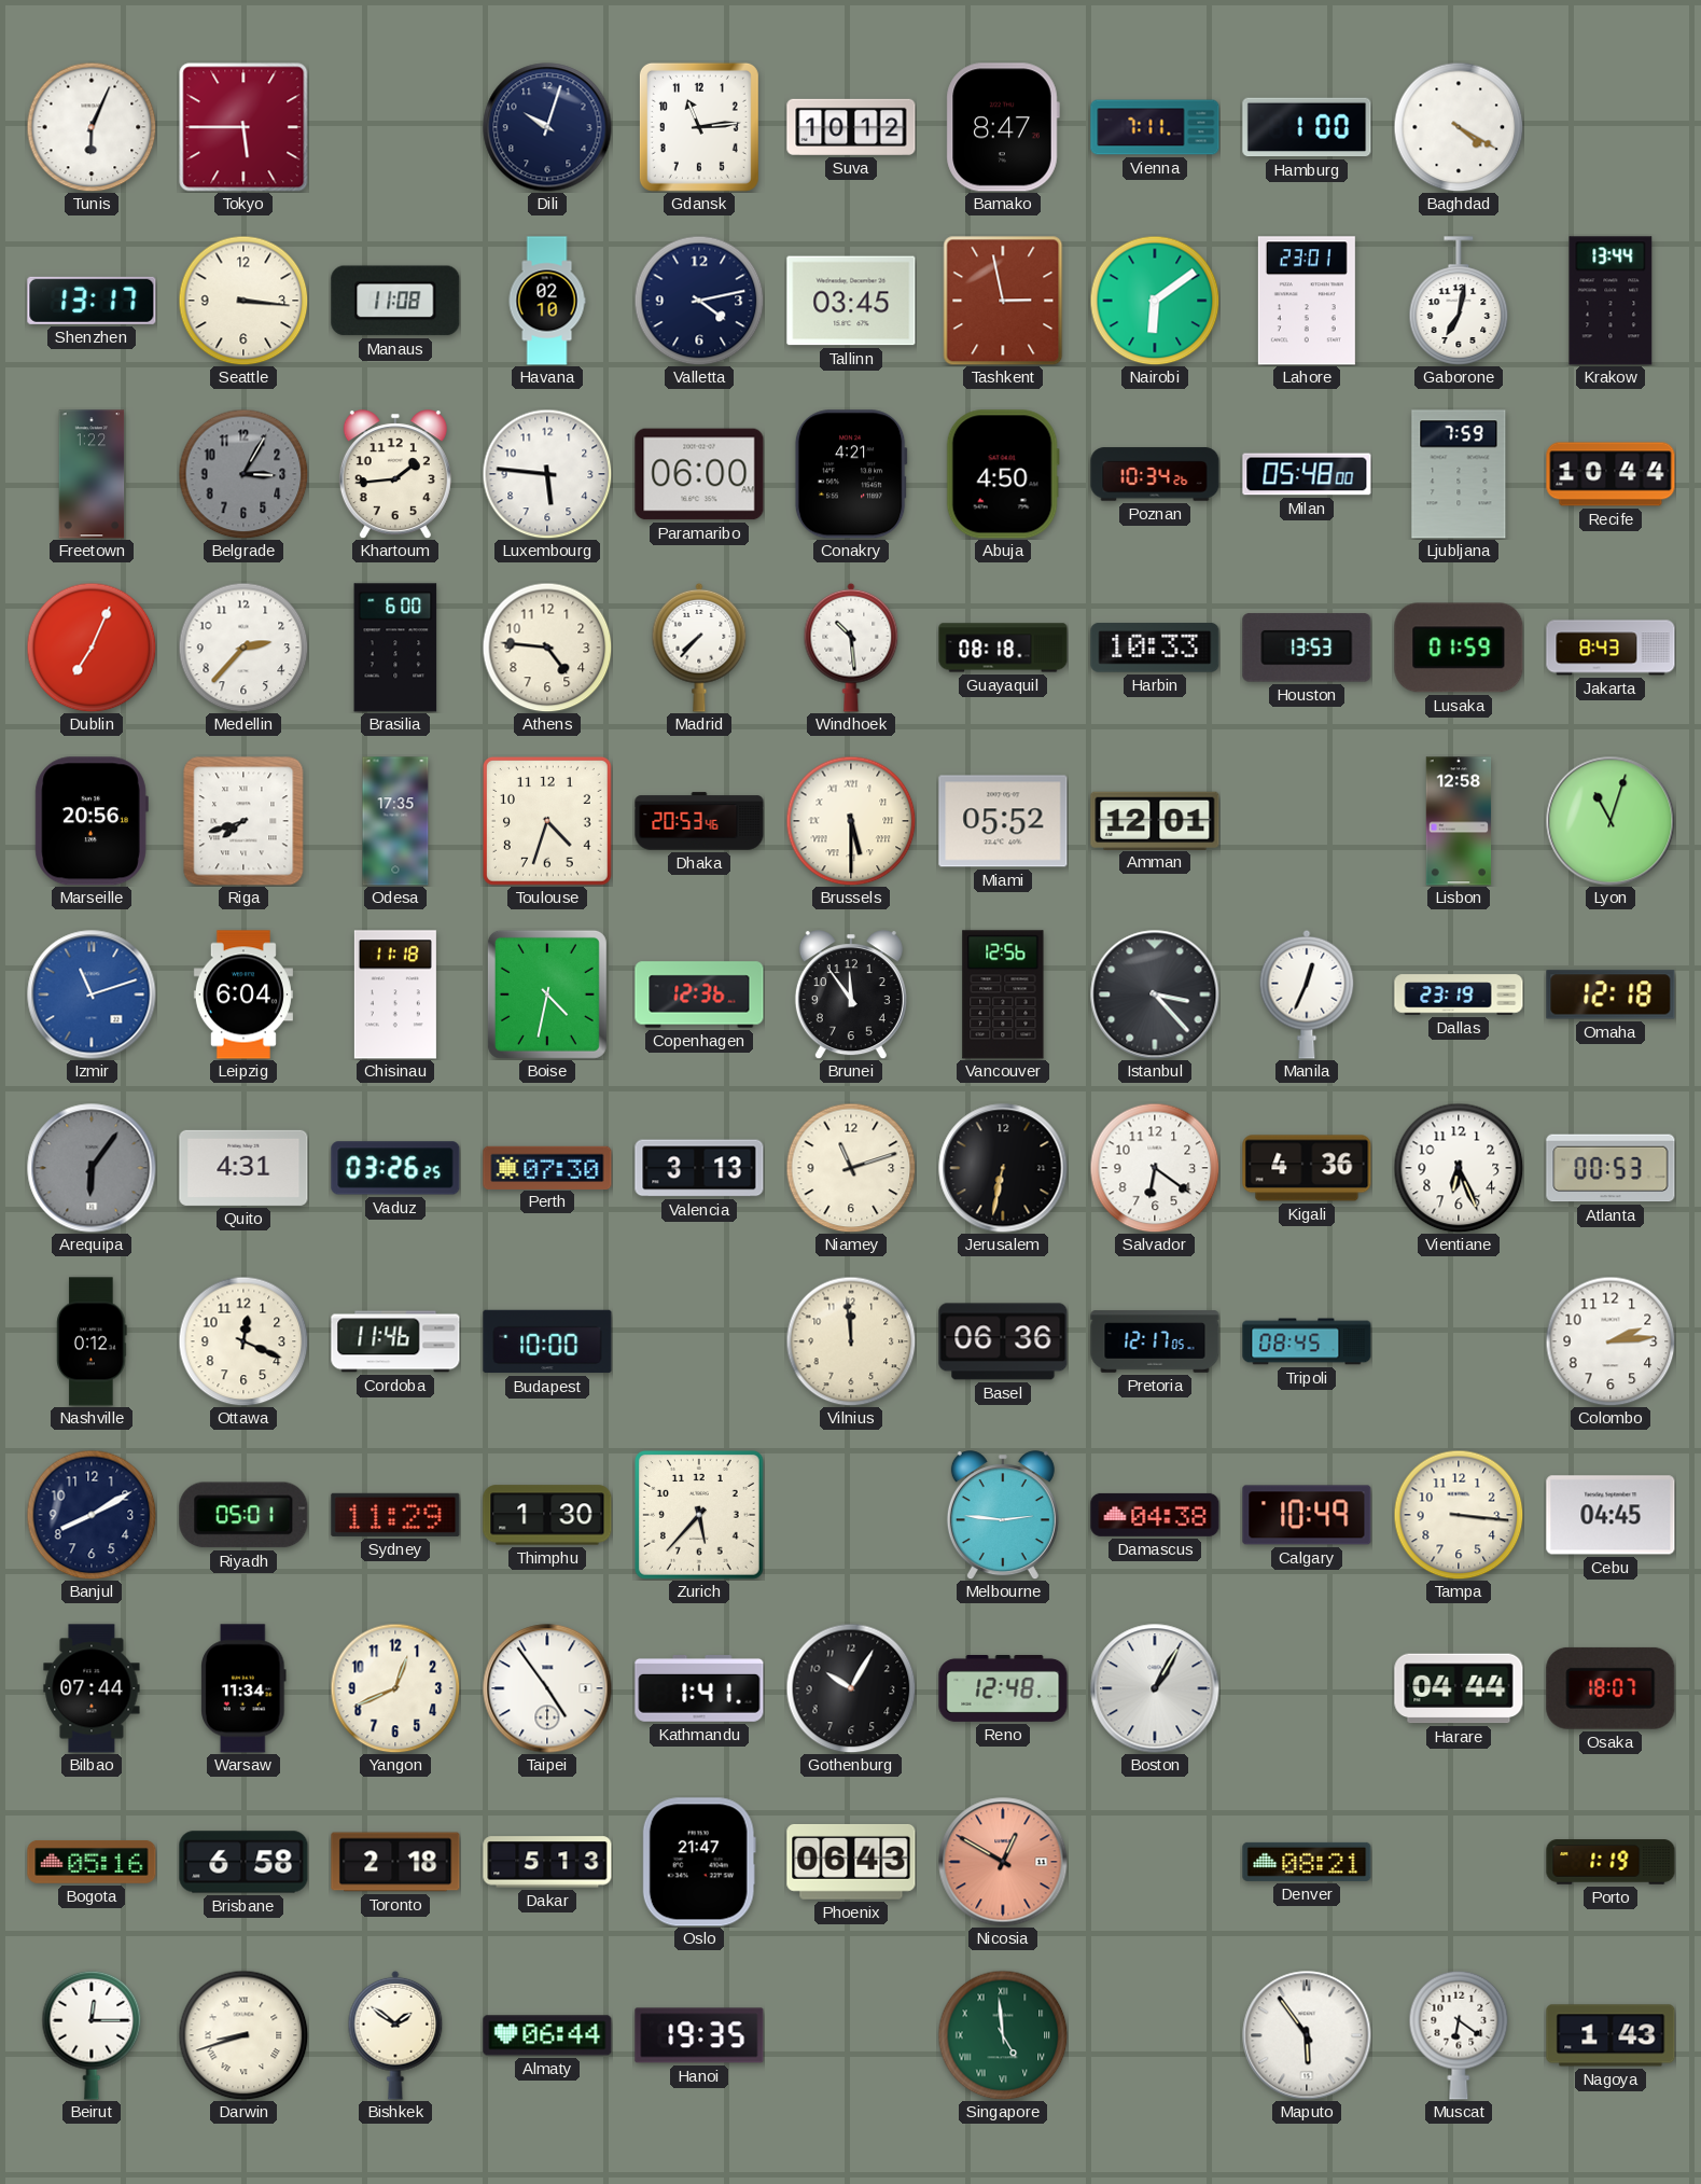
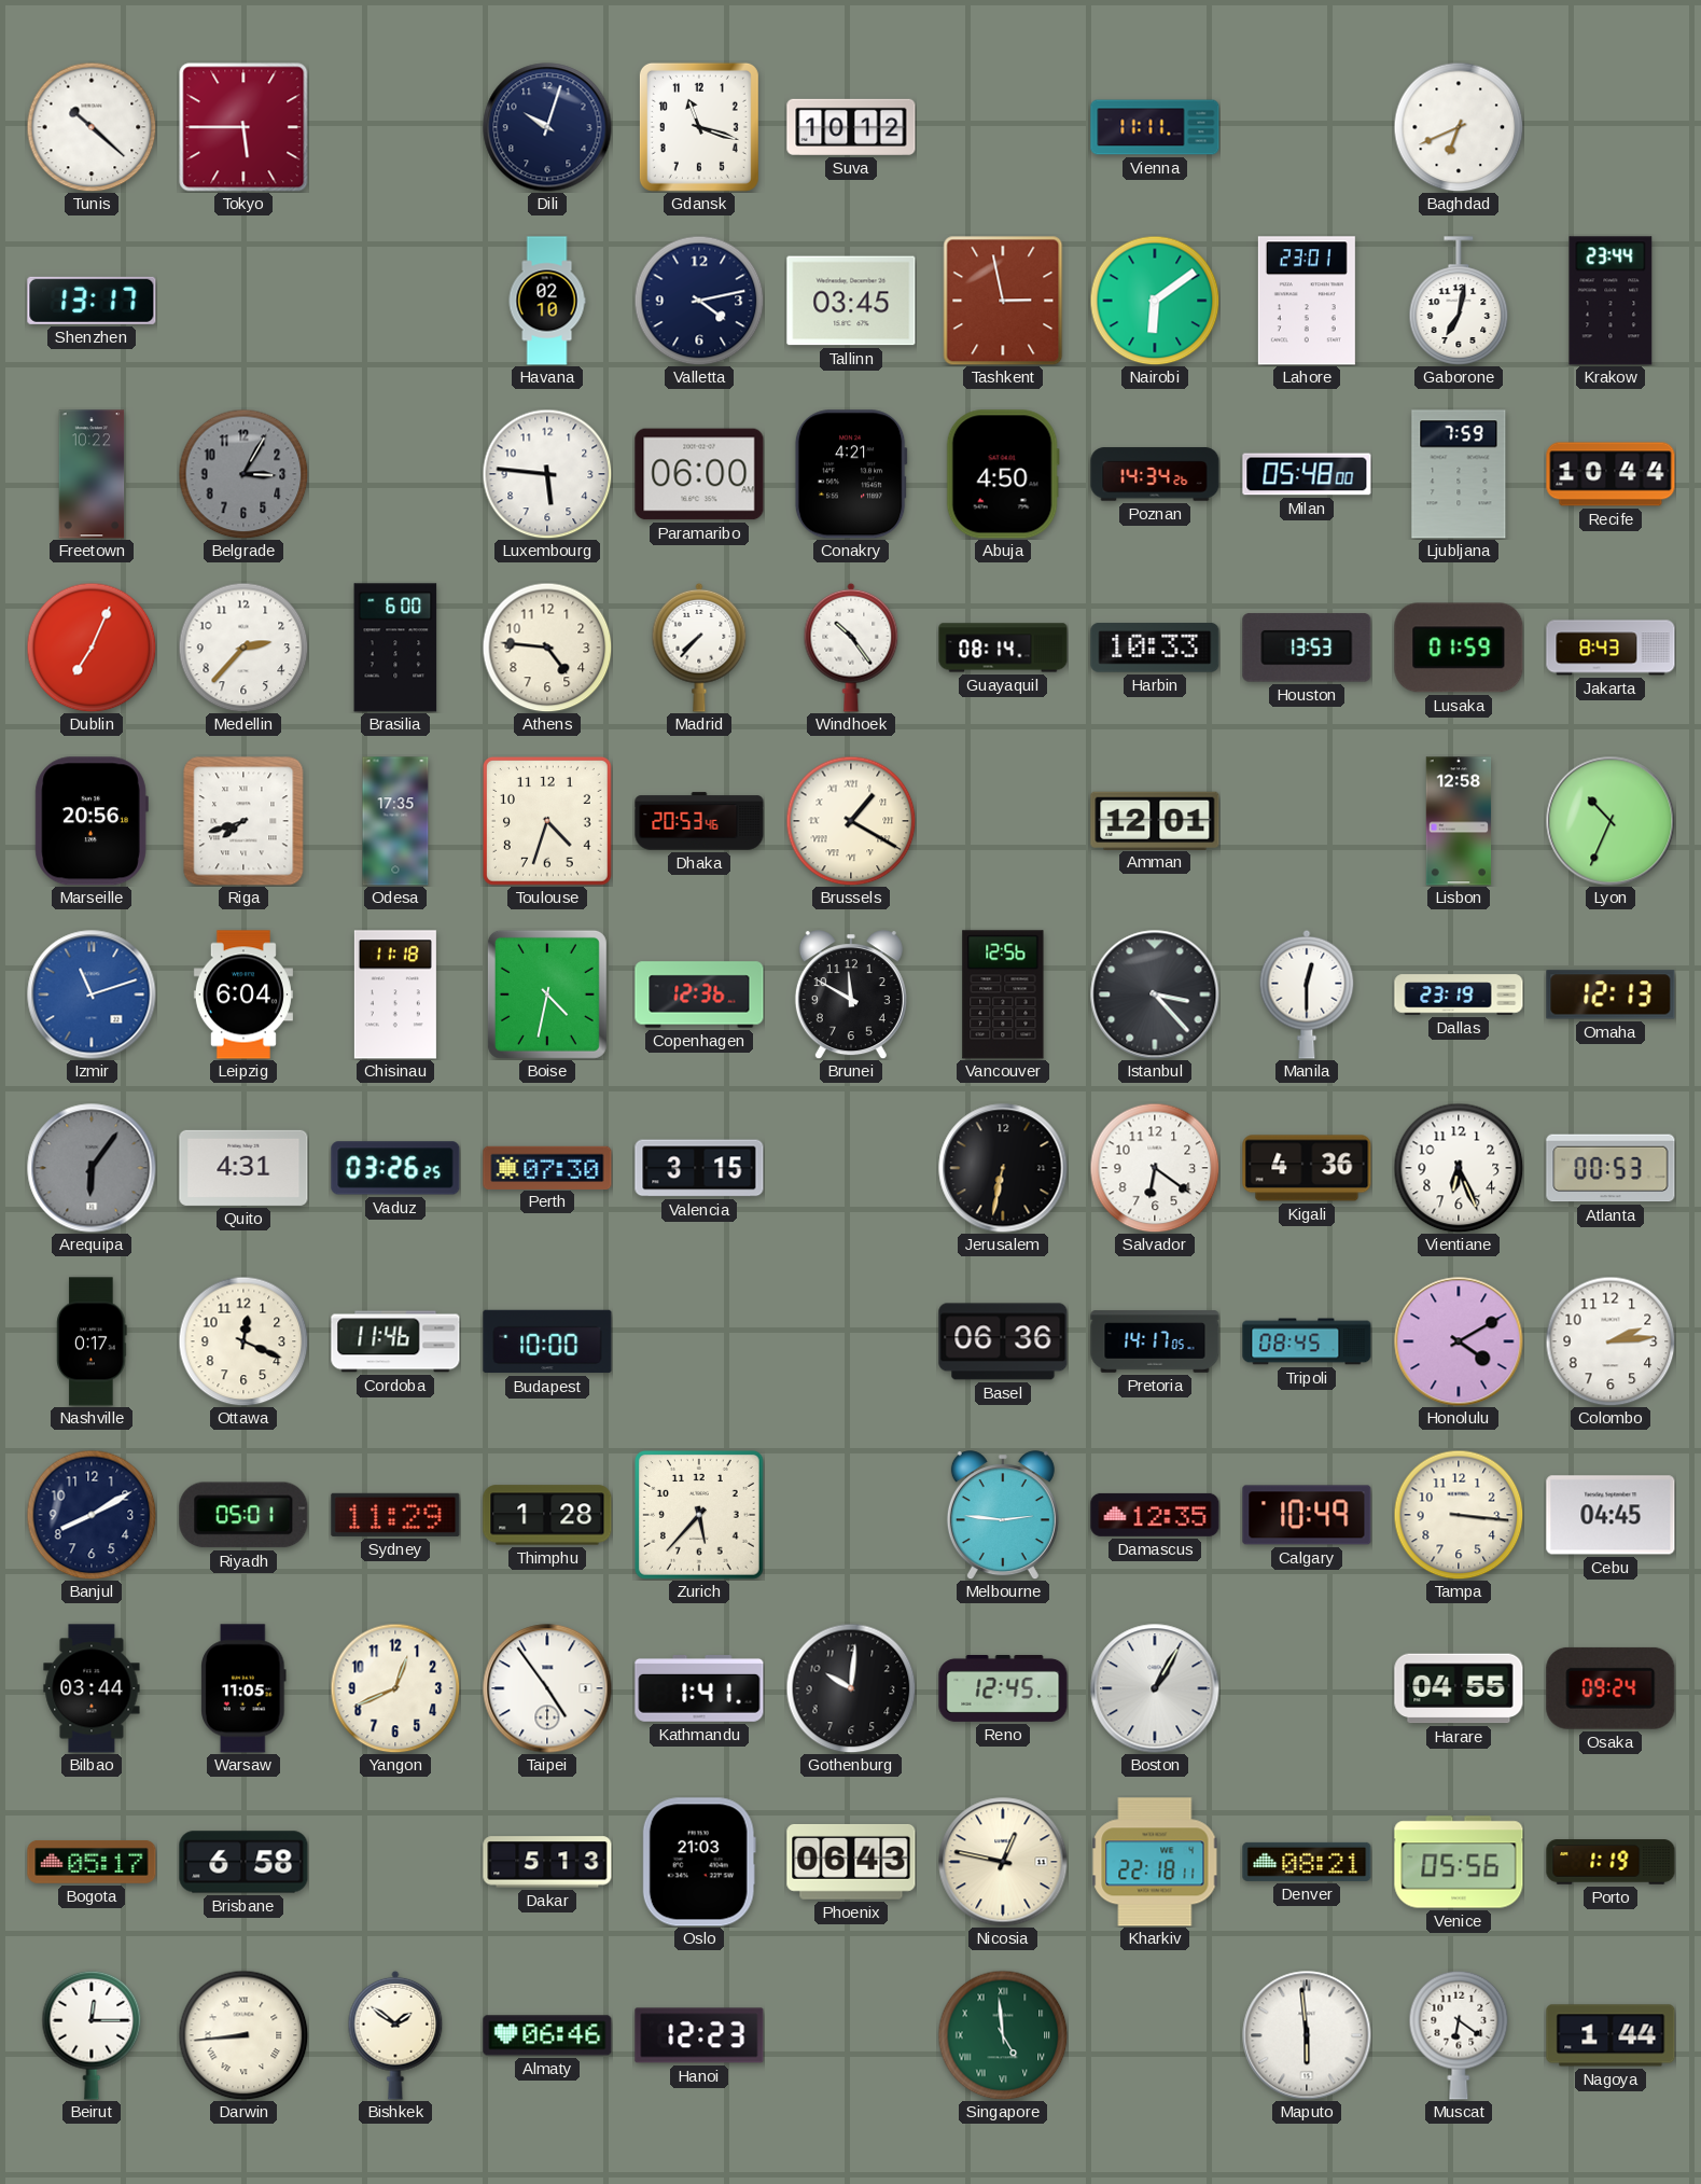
Tunis: 6:04 -> 10:22
Gdansk: 11:14 -> 11:18
Bamako: 8:47 -> none
Vienna: 7:11 -> 11:11
Hamburg: 1:00 -> none
Baghdad: 4:20 -> 6:41
Seattle: 3:16 -> none
Manaus: 11:08 -> none
Krakow: 13:44 -> 23:44
Freetown: 1:22 -> 10:22
Khartoum: 1:44 -> none
Poznan: 10:34 -> 14:34
Windhoek: 10:29 -> 10:24
Guayaquil: 08:18 -> 08:14
Brussels: 5:30 -> 1:20
Miami: 05:52 -> none
Lyon: 11:03 -> 10:34
Brunei: 11:54 -> 11:50
Manila: 12:34 -> 12:30
Omaha: 12:18 -> 12:13
Valencia: 3:13 -> 3:15
Niamey: 11:12 -> none
Nashville: 0:12 -> 0:17
Vilnius: 11:59 -> none
Pretoria: 12:17 -> 14:17
Honolulu: none -> 4:10
Thimphu: 1:30 -> 1:28
Damascus: 04:38 -> 12:35
Bilbao: 07:44 -> 03:44
Warsaw: 11:34 -> 11:05
Gothenburg: 10:05 -> 10:01
Reno: 12:48 -> 12:45
Harare: 04:44 -> 04:55
Osaka: 18:07 -> 09:24
Bogota: 05:16 -> 05:17
Toronto: 2:18 -> none
Oslo: 21:47 -> 21:03
Nicosia: 12:50 -> 12:47
Nicosia dial: salmon -> cream
Kharkiv: none -> 22:18
Venice: none -> 05:56
Darwin: 8:42 -> 8:44
Almaty: 06:44 -> 06:46
Hanoi: 19:35 -> 12:23
Maputo: 5:54 -> 5:59
Nagoya: 1:43 -> 1:44
